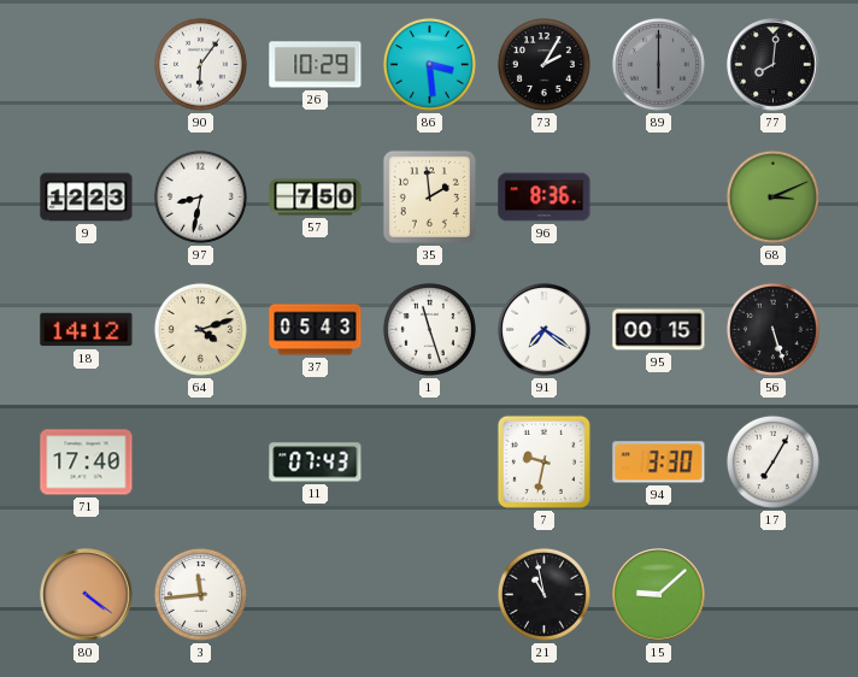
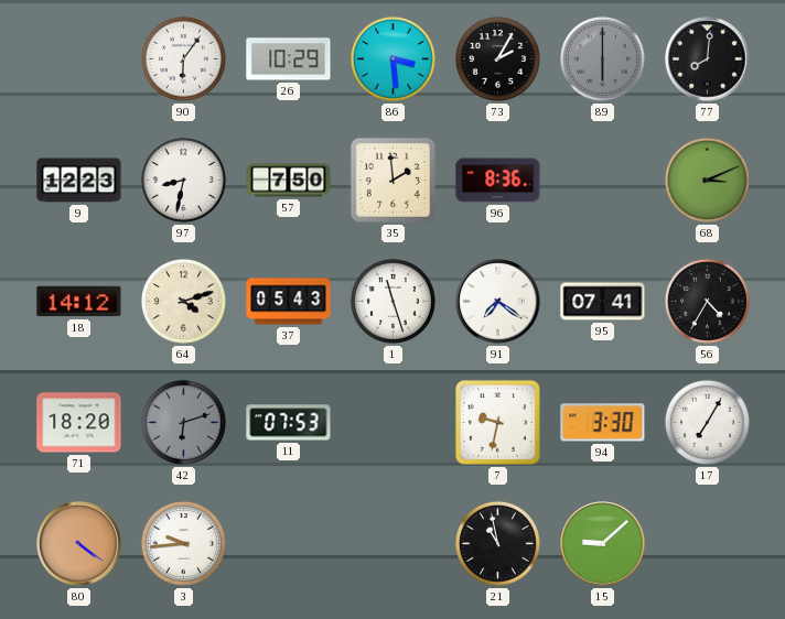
95: 00:15 -> 07:41
56: 5:27 -> 4:35
71: 17:40 -> 18:20
42: none -> 6:12
11: 07:43 -> 07:53
3: 11:44 -> 9:44
